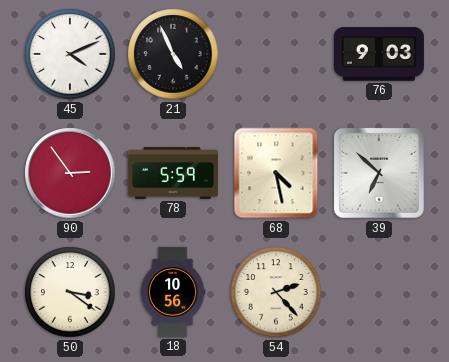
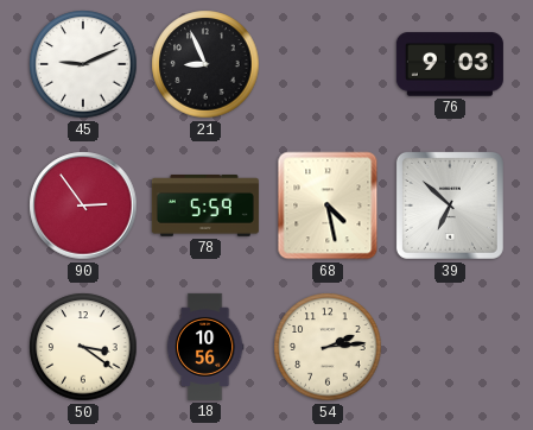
45: 4:11 -> 9:11
21: 4:56 -> 8:56
54: 2:23 -> 2:14
